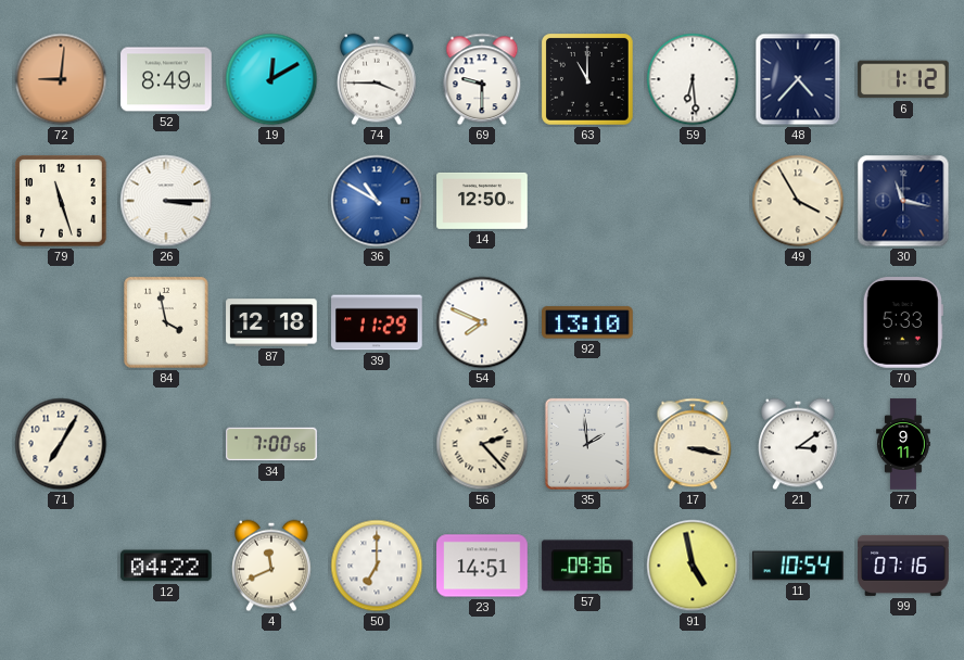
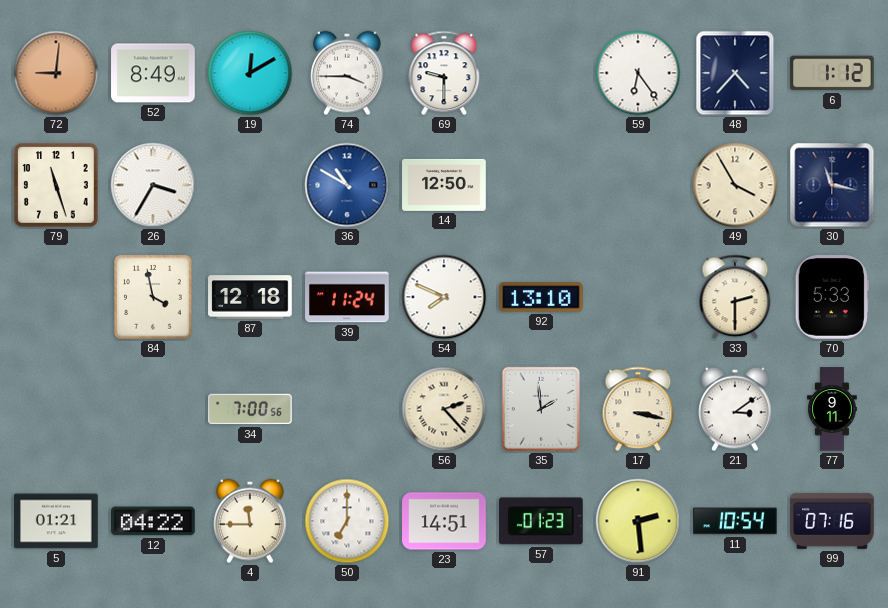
63: 11:00 -> none
59: 6:29 -> 6:24
26: 3:15 -> 3:35
39: 11:29 -> 11:24
33: none -> 2:30
71: 7:05 -> none
5: none -> 01:21
4: 11:41 -> 11:45
57: 09:36 -> 01:23
91: 4:58 -> 2:29
